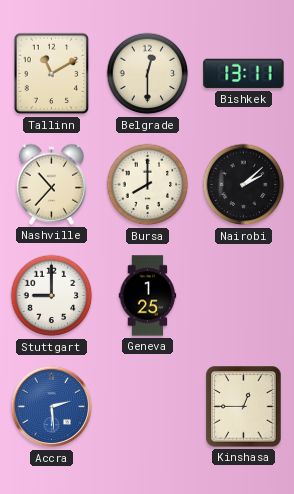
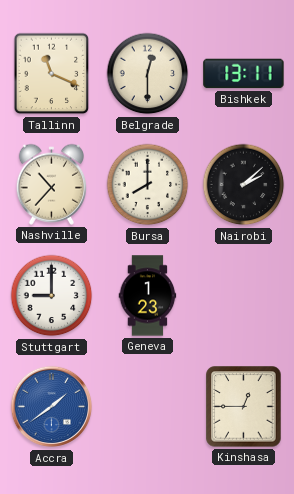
Tallinn: 11:10 -> 11:19
Geneva: 1:25 -> 1:23
Accra: 2:29 -> 1:39
